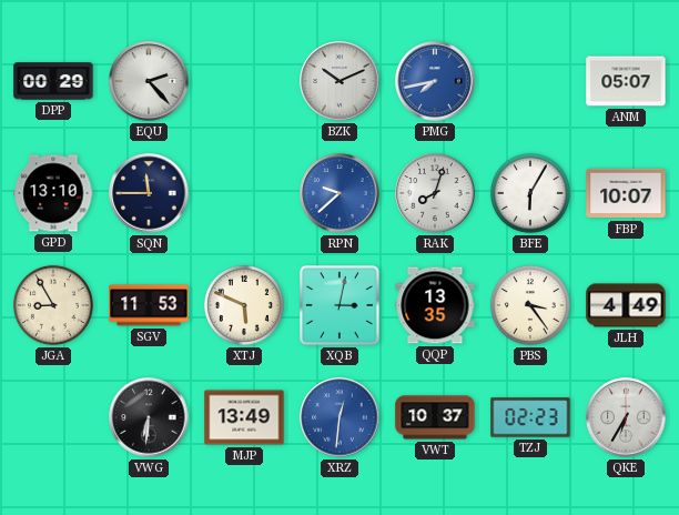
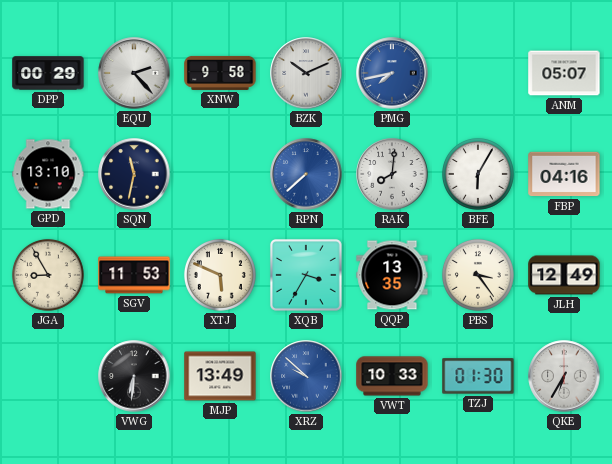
XNW: none -> 9:58
SQN: 11:45 -> 11:32
RPN: 9:38 -> 7:38
RAK: 8:03 -> 8:01
FBP: 10:07 -> 04:16
XQB: 3:02 -> 3:35
JLH: 4:49 -> 12:49
XRZ: 12:31 -> 9:52
VWT: 10:37 -> 10:33
TZJ: 02:23 -> 01:30
